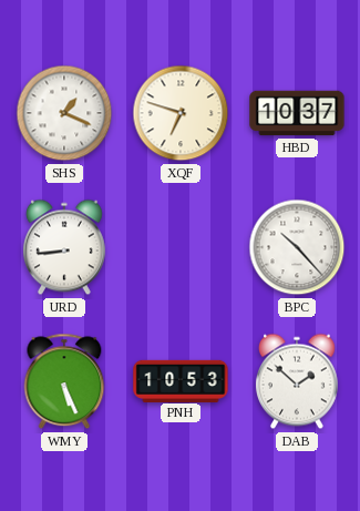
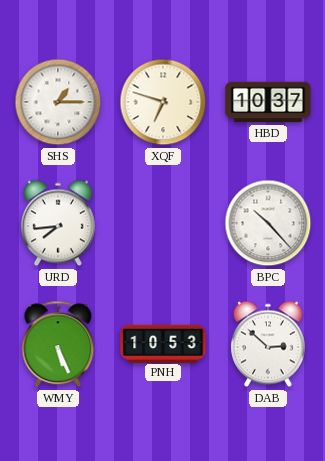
SHS: 1:19 -> 1:15
URD: 8:44 -> 7:44
DAB: 1:52 -> 2:52
